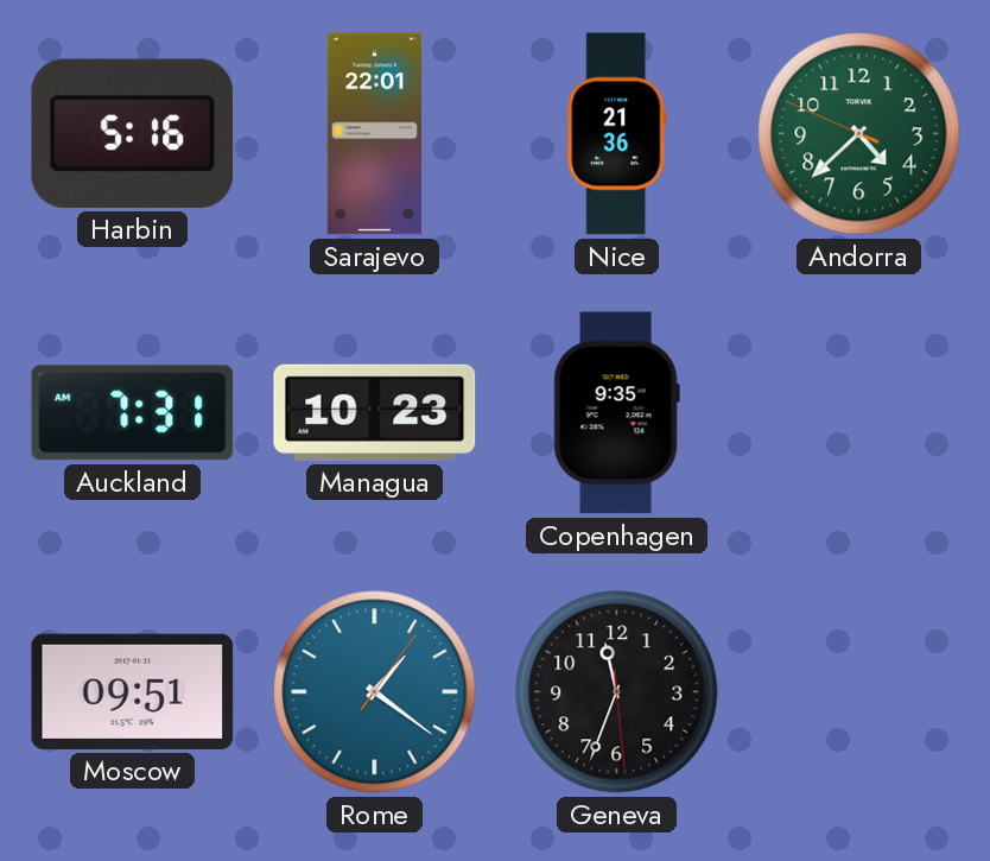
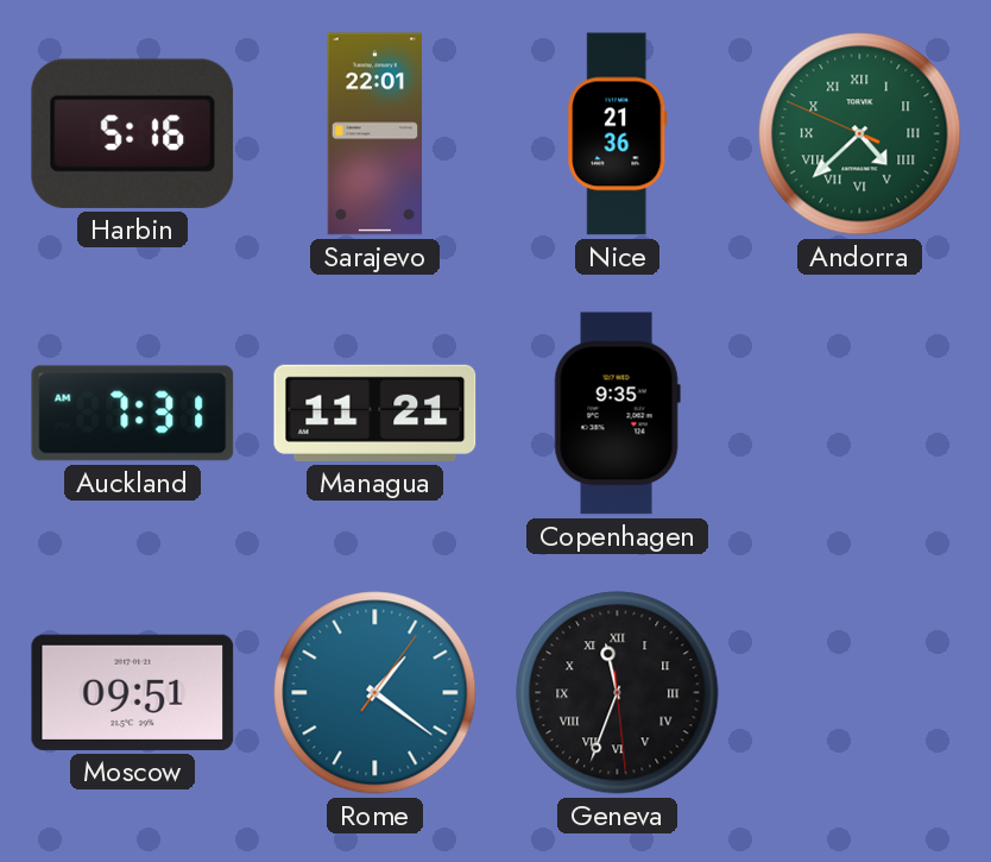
Andorra numerals: Arabic -> Roman
Managua: 10:23 -> 11:21
Geneva numerals: Arabic -> Roman
